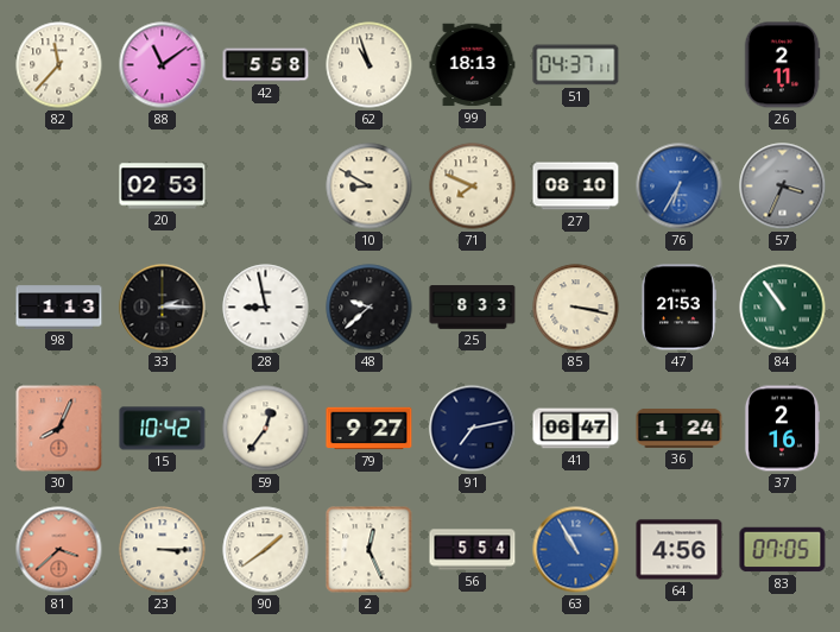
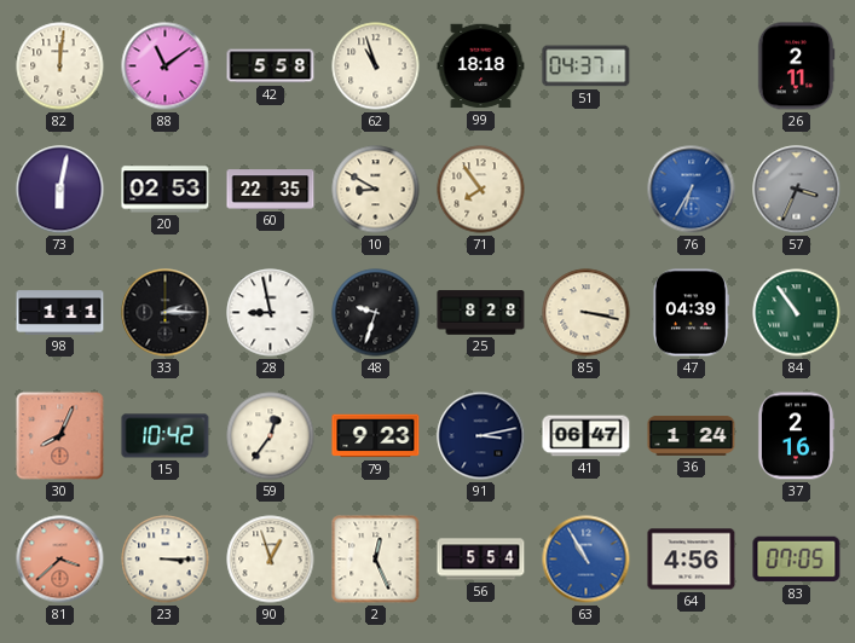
82: 11:37 -> 12:01
99: 18:13 -> 18:18
73: none -> 6:02
60: none -> 22:35
71: 7:49 -> 7:54
27: 08:10 -> none
98: 1:13 -> 1:11
48: 9:38 -> 9:33
25: 8:33 -> 8:28
47: 21:53 -> 04:39
79: 9:27 -> 9:23
91: 7:13 -> 3:13
90: 1:39 -> 12:57
